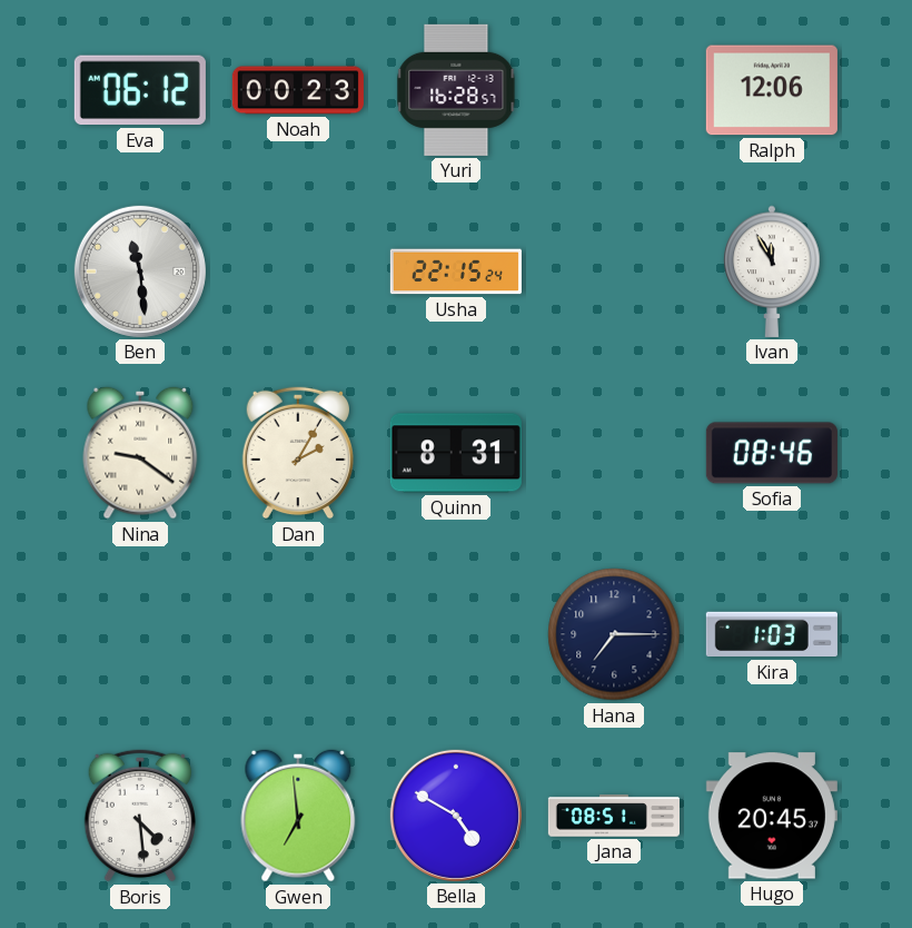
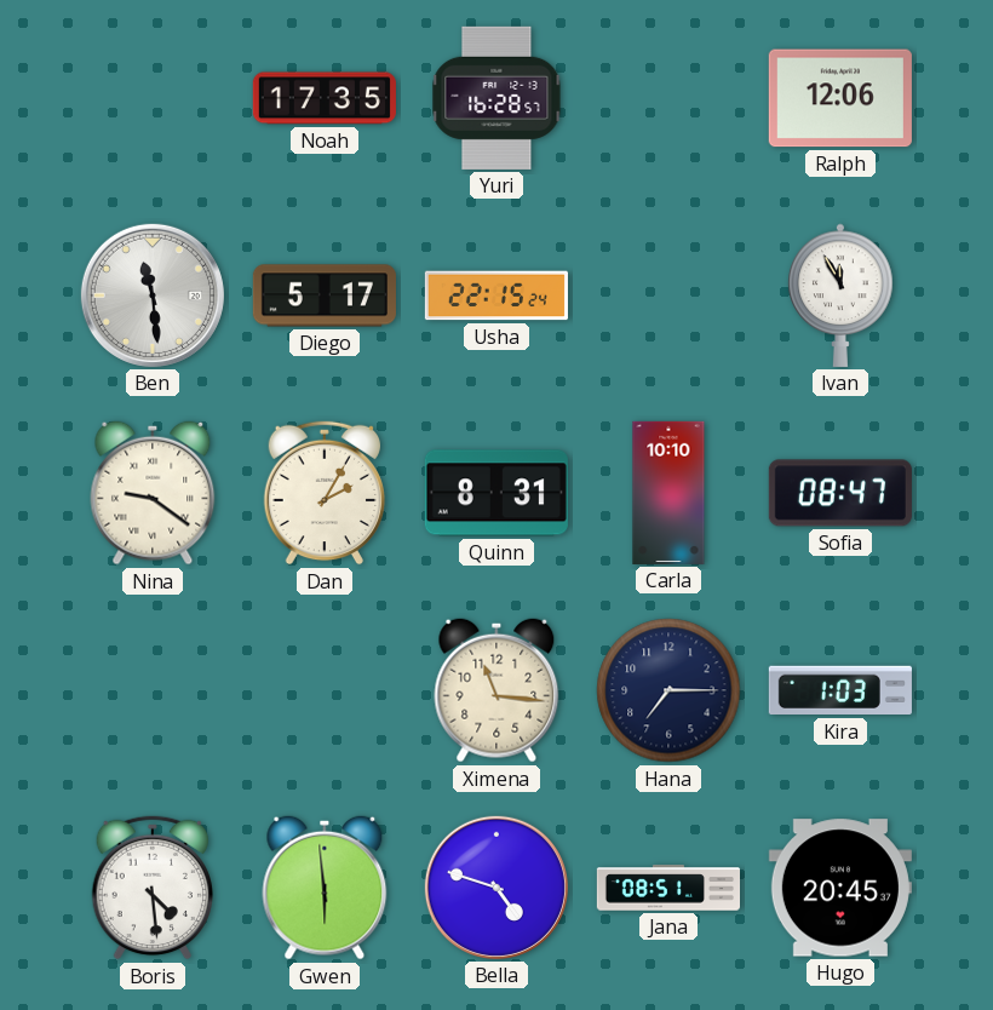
Eva: 06:12 -> none
Noah: 00:23 -> 17:35
Diego: none -> 5:17
Carla: none -> 10:10
Sofia: 08:46 -> 08:47
Ximena: none -> 11:16
Gwen: 6:59 -> 5:59
Bella: 4:50 -> 4:48
